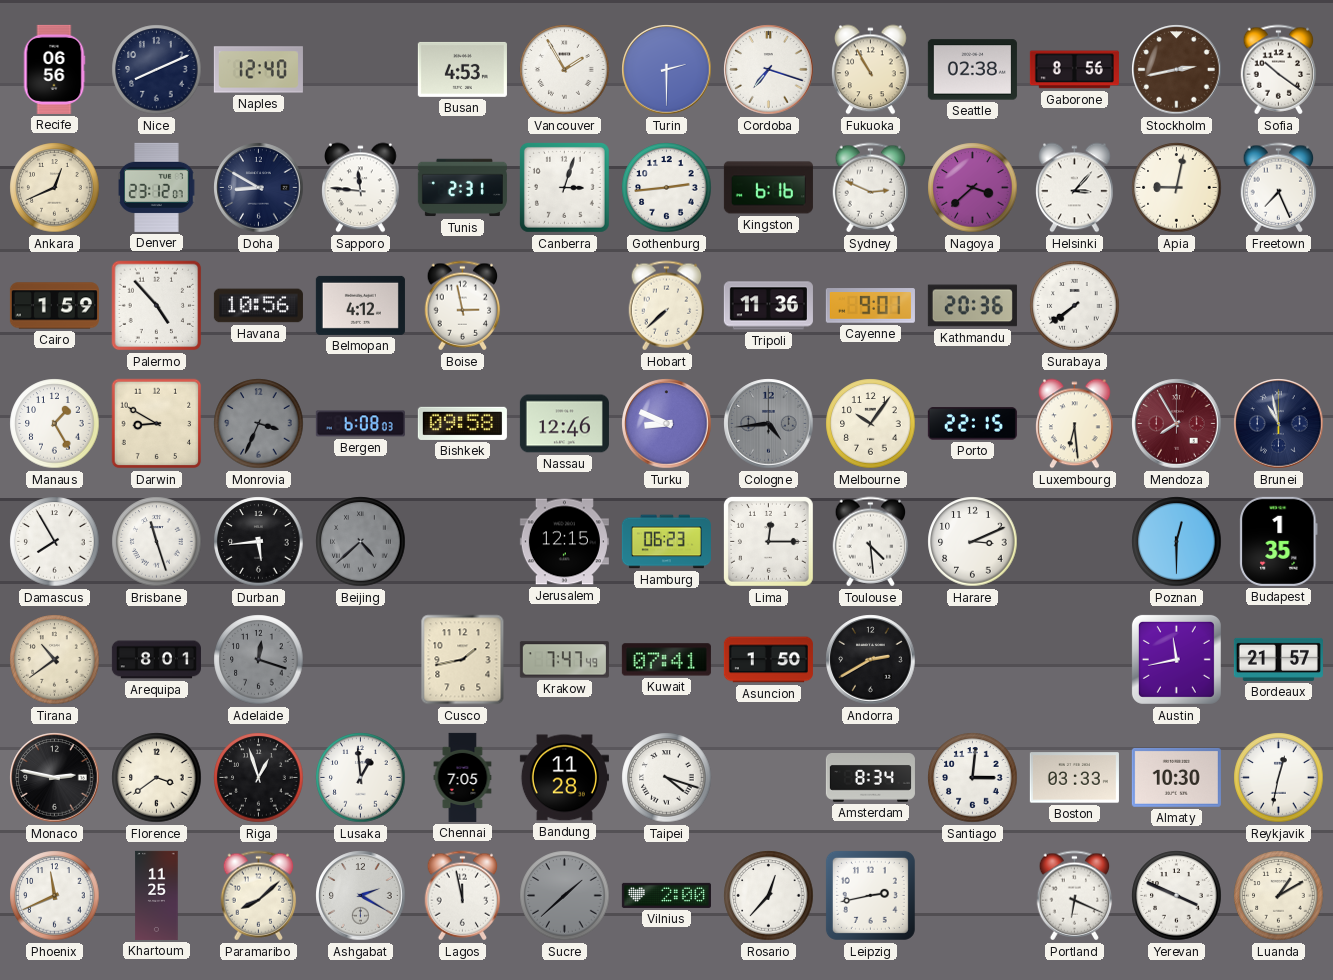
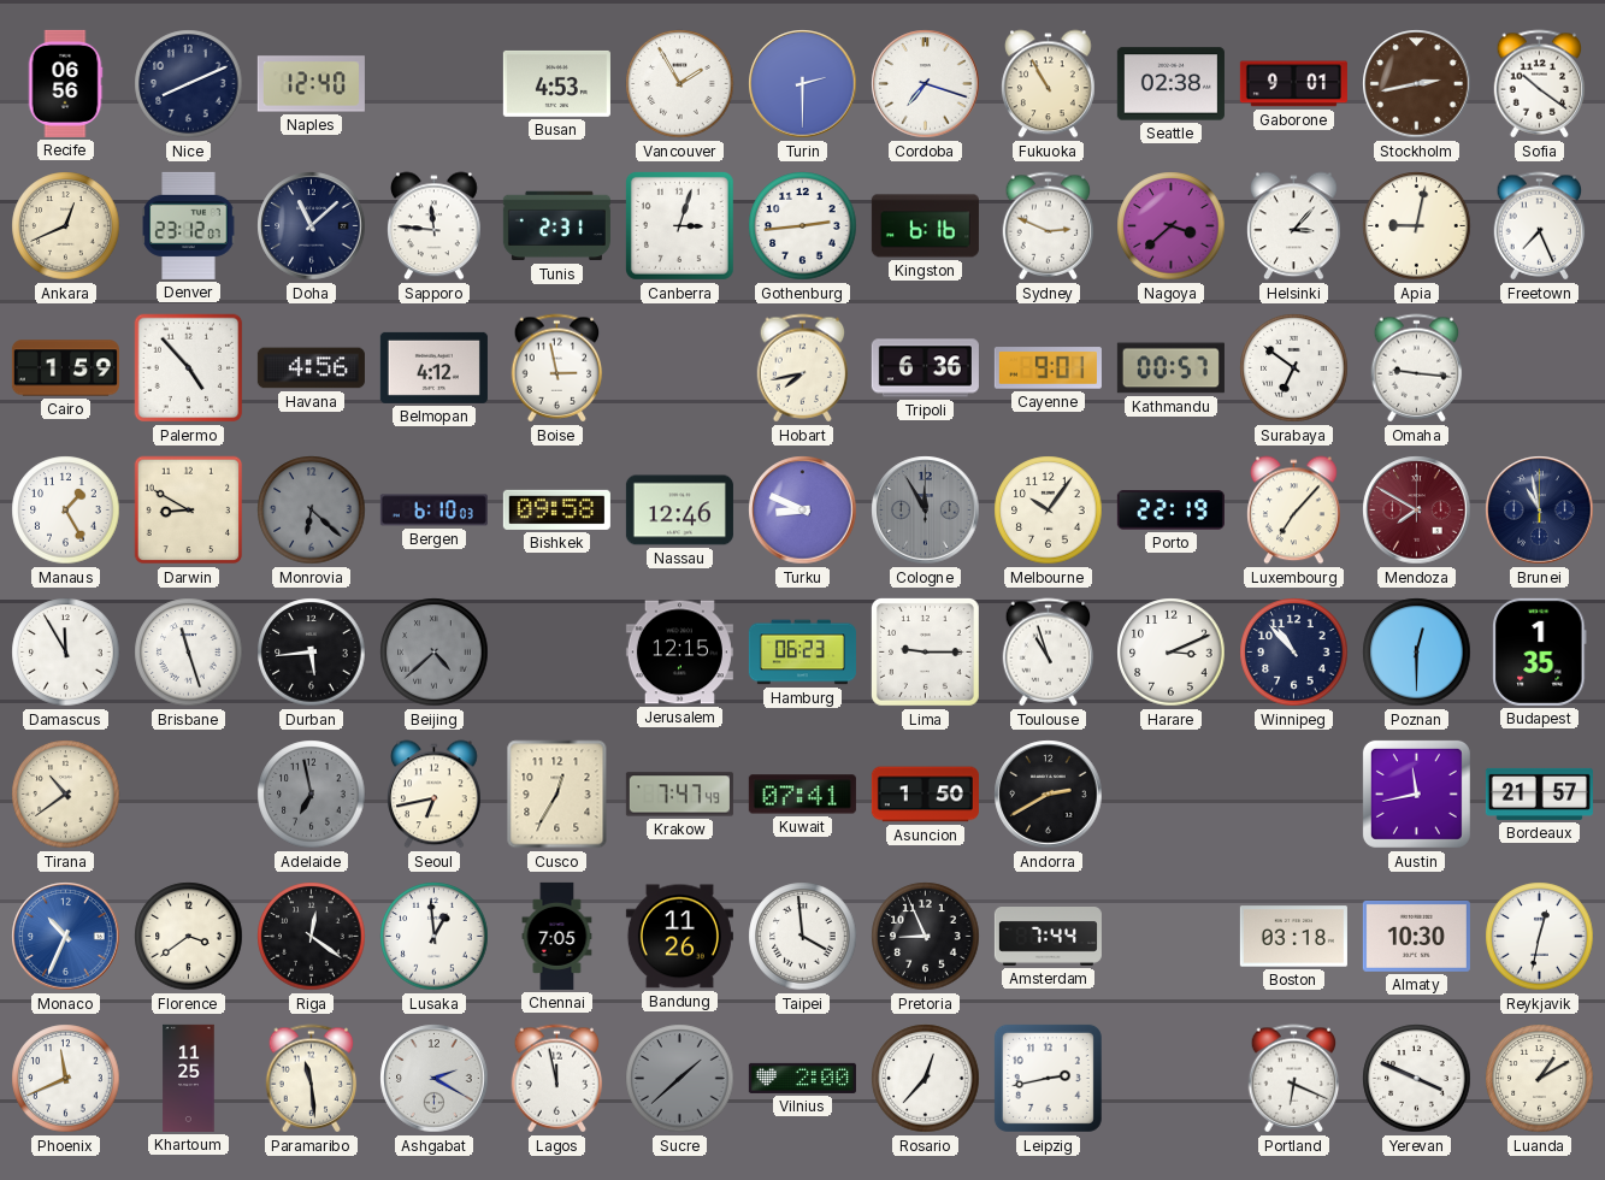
Gaborone: 8:56 -> 9:01
Doha: 8:50 -> 11:08
Havana: 10:56 -> 4:56
Hobart: 7:38 -> 7:43
Tripoli: 11:36 -> 6:36
Kathmandu: 20:36 -> 00:57
Surabaya: 7:39 -> 6:51
Omaha: none -> 9:16
Monrovia: 3:34 -> 6:22
Bergen: 6:08 -> 6:10
Cologne: 4:44 -> 11:55
Porto: 22:15 -> 22:19
Luxembourg: 6:29 -> 7:07
Mendoza: 7:55 -> 7:50
Damascus: 7:55 -> 11:55
Lima: 12:15 -> 9:15
Toulouse: 4:29 -> 10:57
Winnipeg: none -> 10:53
Arequipa: 8:01 -> none
Adelaide: 12:18 -> 6:58
Seoul: none -> 6:43
Cusco: 1:43 -> 12:35
Monaco: 2:47 -> 10:34
Monaco dial: black -> blue
Riga: 12:57 -> 12:21
Bandung: 11:28 -> 11:26
Taipei: 4:18 -> 3:59
Pretoria: none -> 8:56
Amsterdam: 8:34 -> 7:44
Santiago: 3:01 -> none
Boston: 03:33 -> 03:18
Paramaribo: 8:08 -> 11:29
